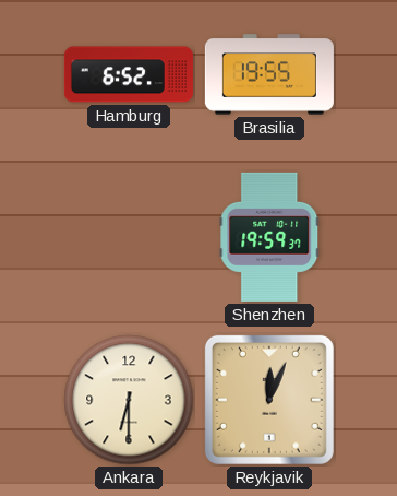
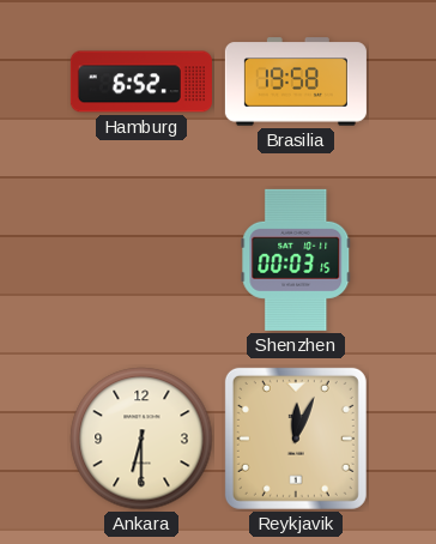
Brasilia: 19:55 -> 19:58
Shenzhen: 19:59 -> 00:03
